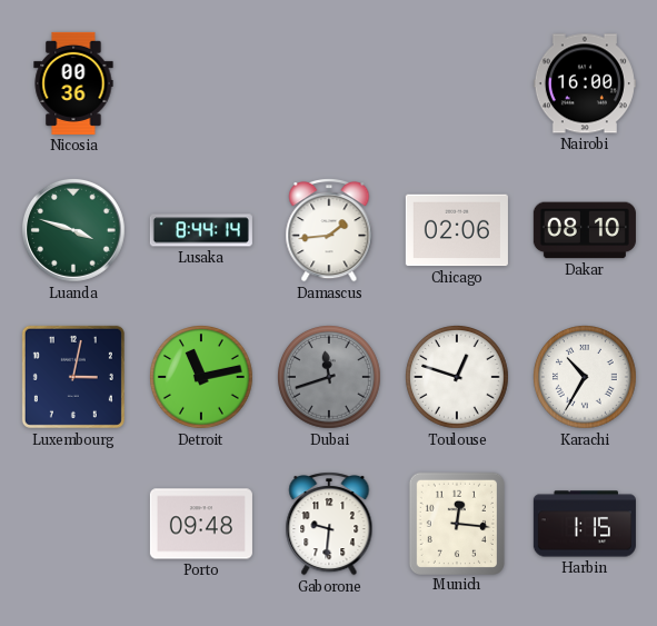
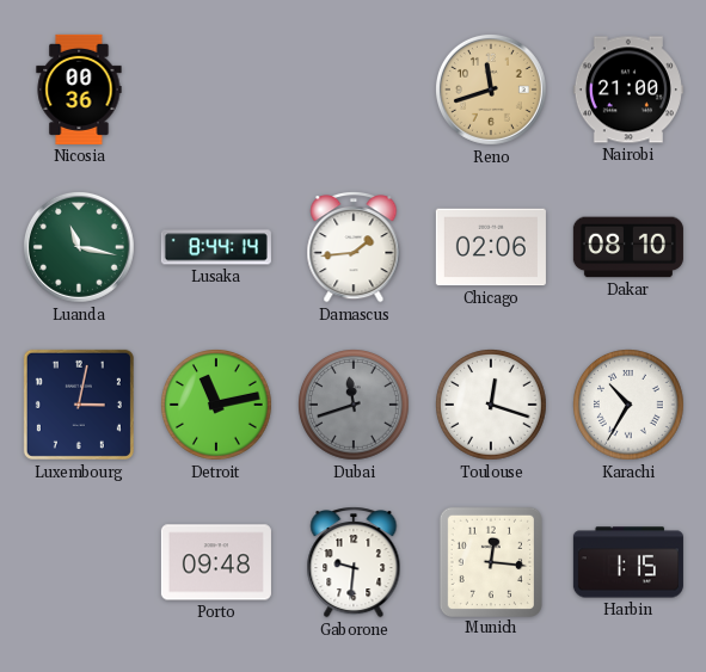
Reno: none -> 11:42
Nairobi: 16:00 -> 21:00
Luanda: 3:48 -> 11:17
Toulouse: 12:48 -> 12:18
